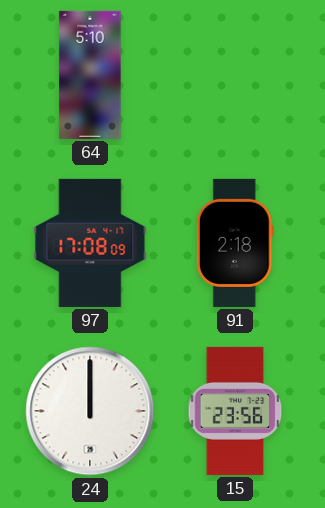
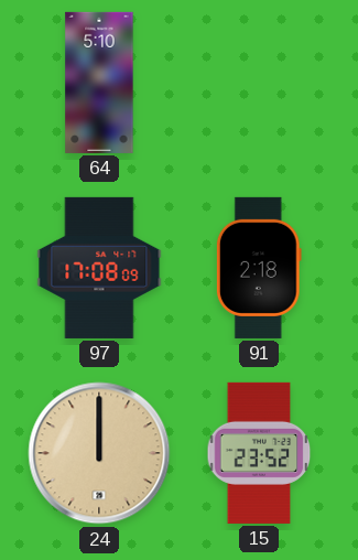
24 dial: white -> champagne
15: 23:56 -> 23:52
